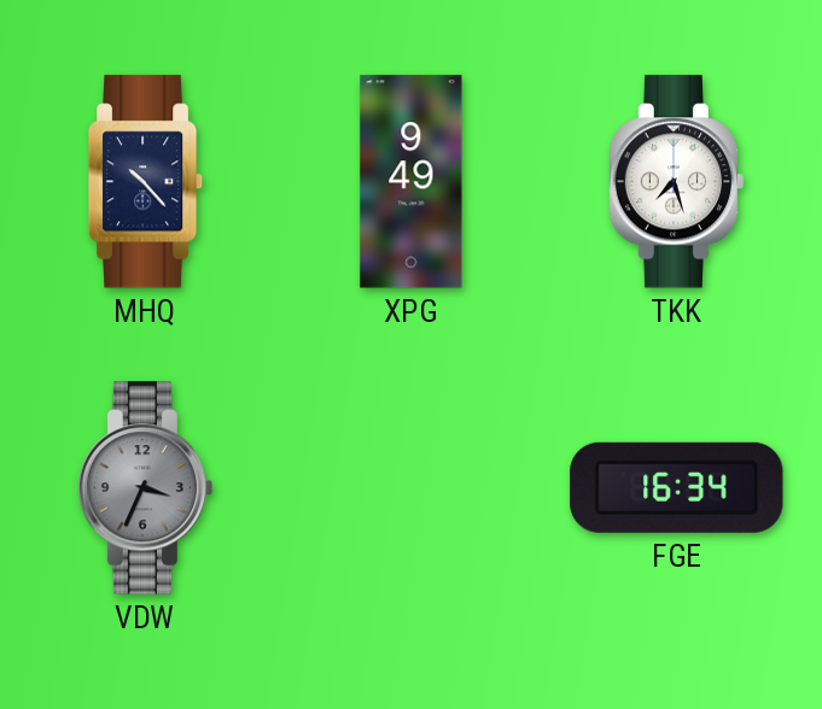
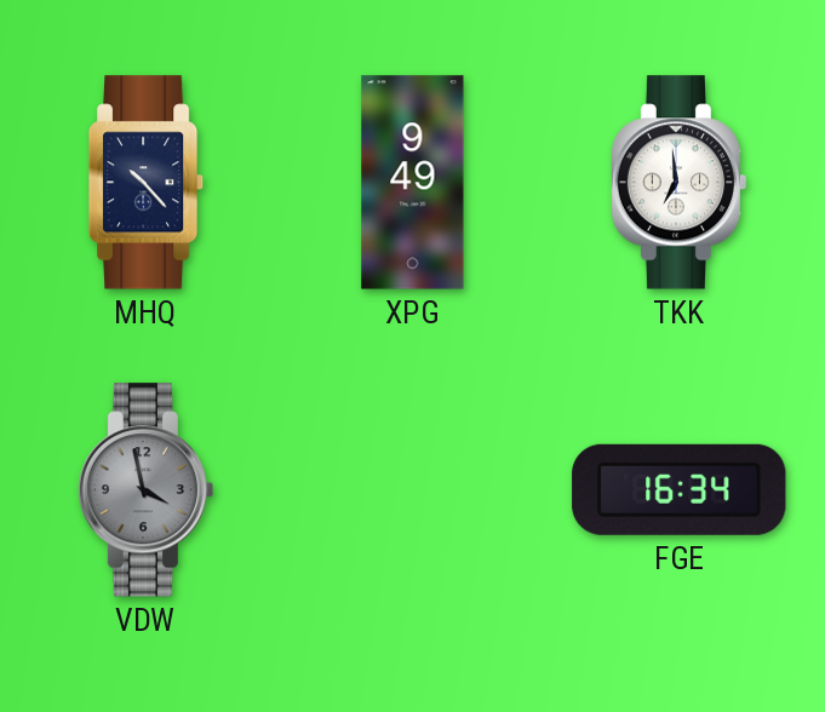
TKK: 7:27 -> 6:59
VDW: 3:34 -> 3:58
